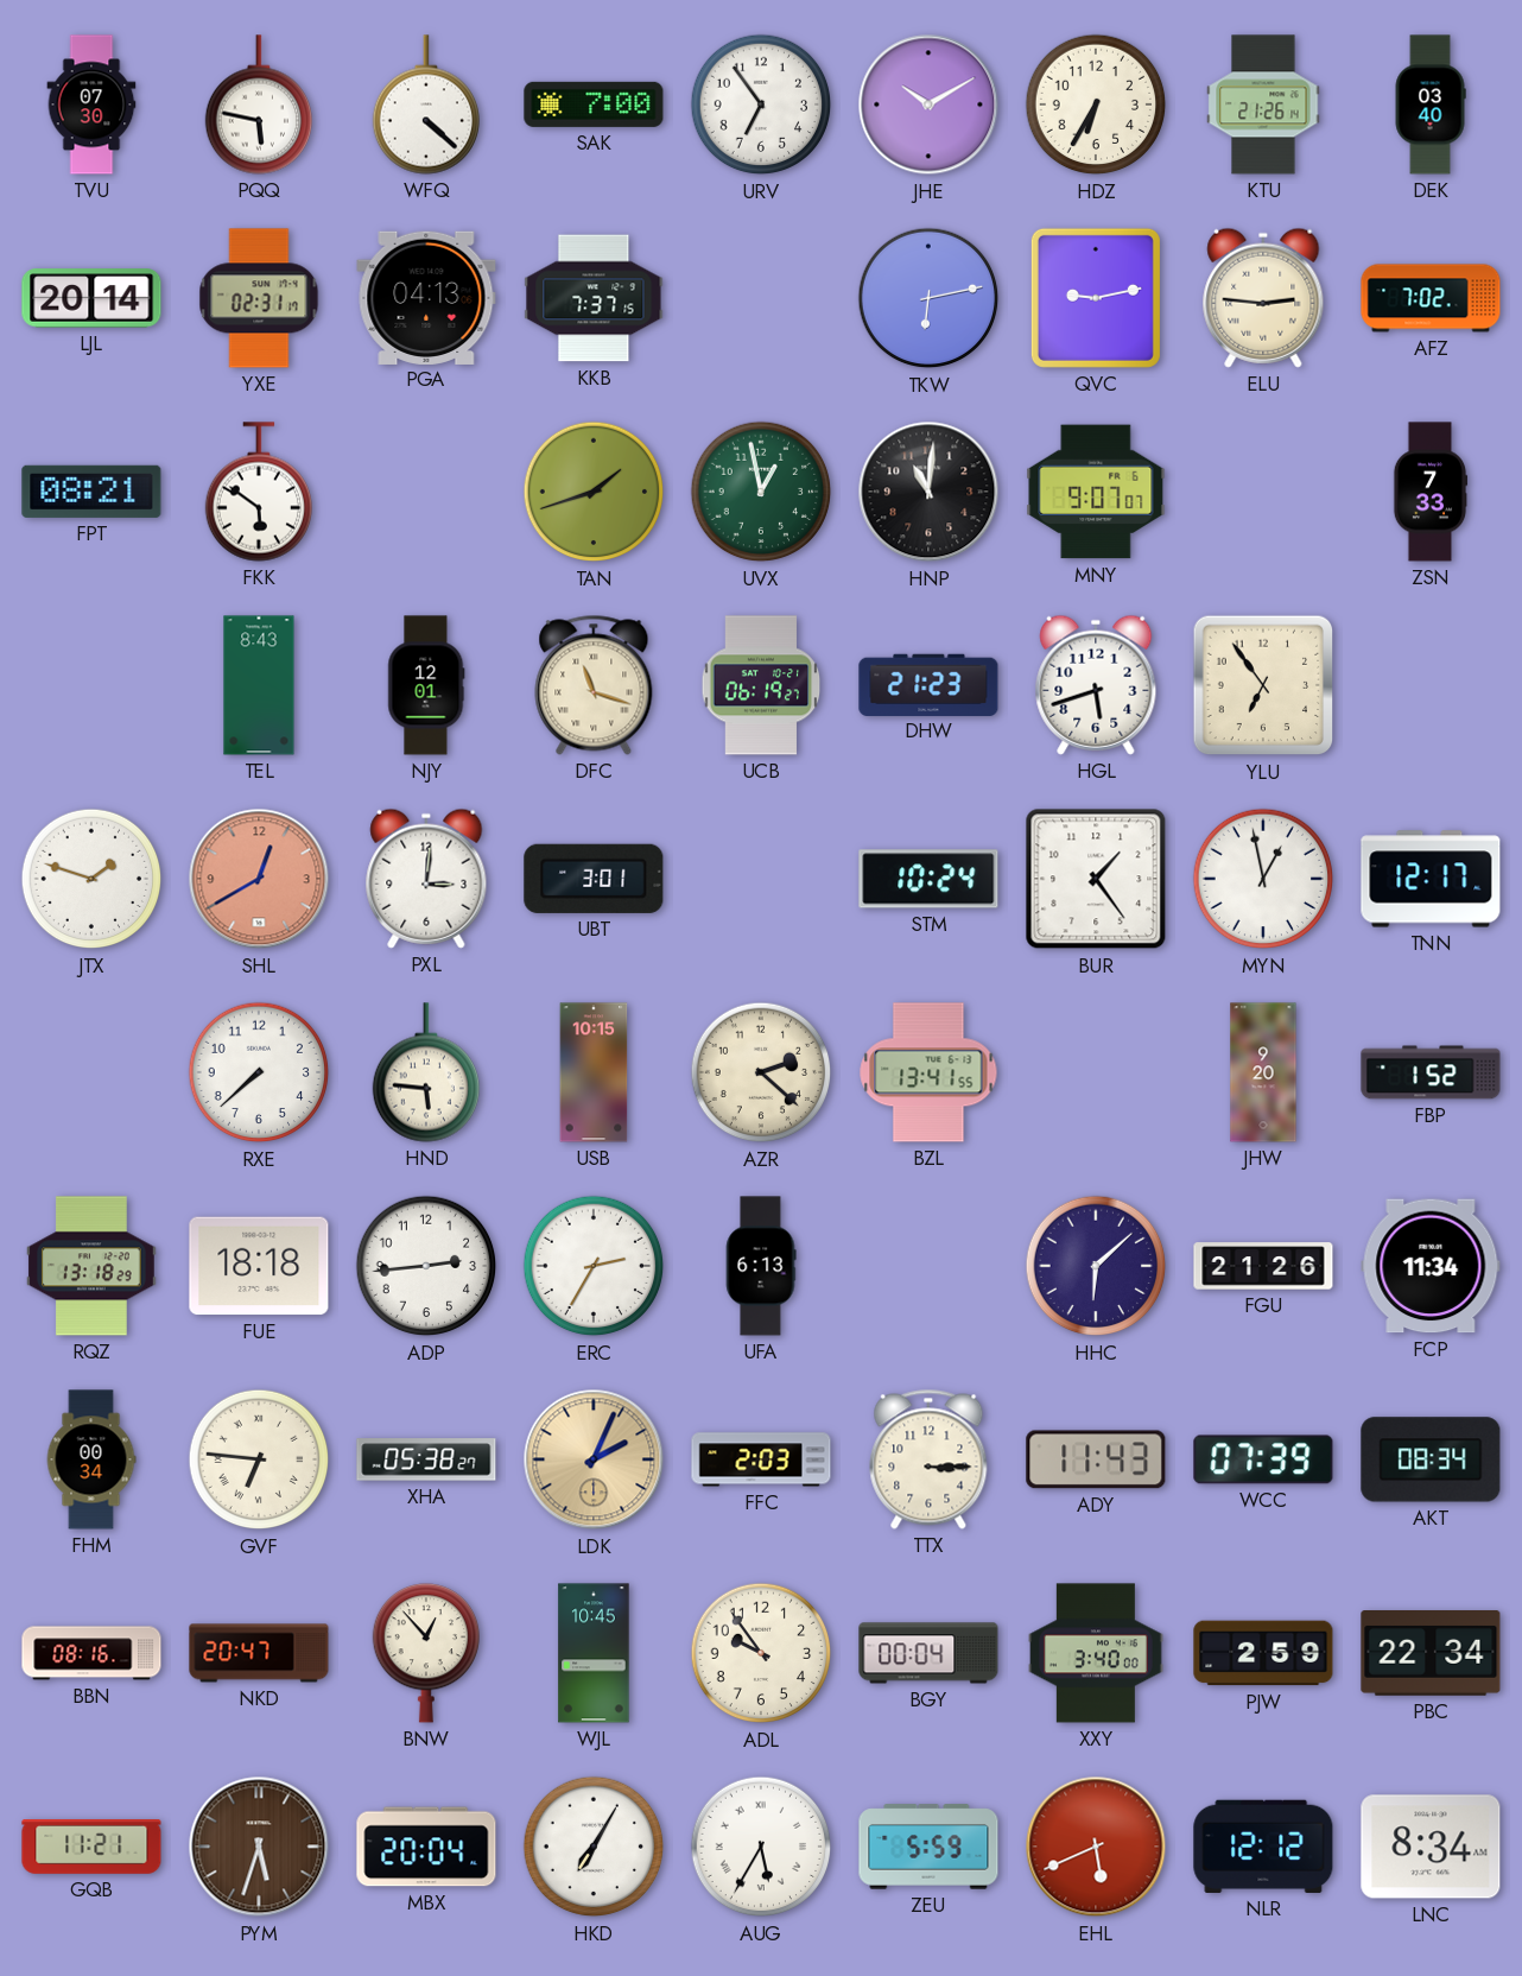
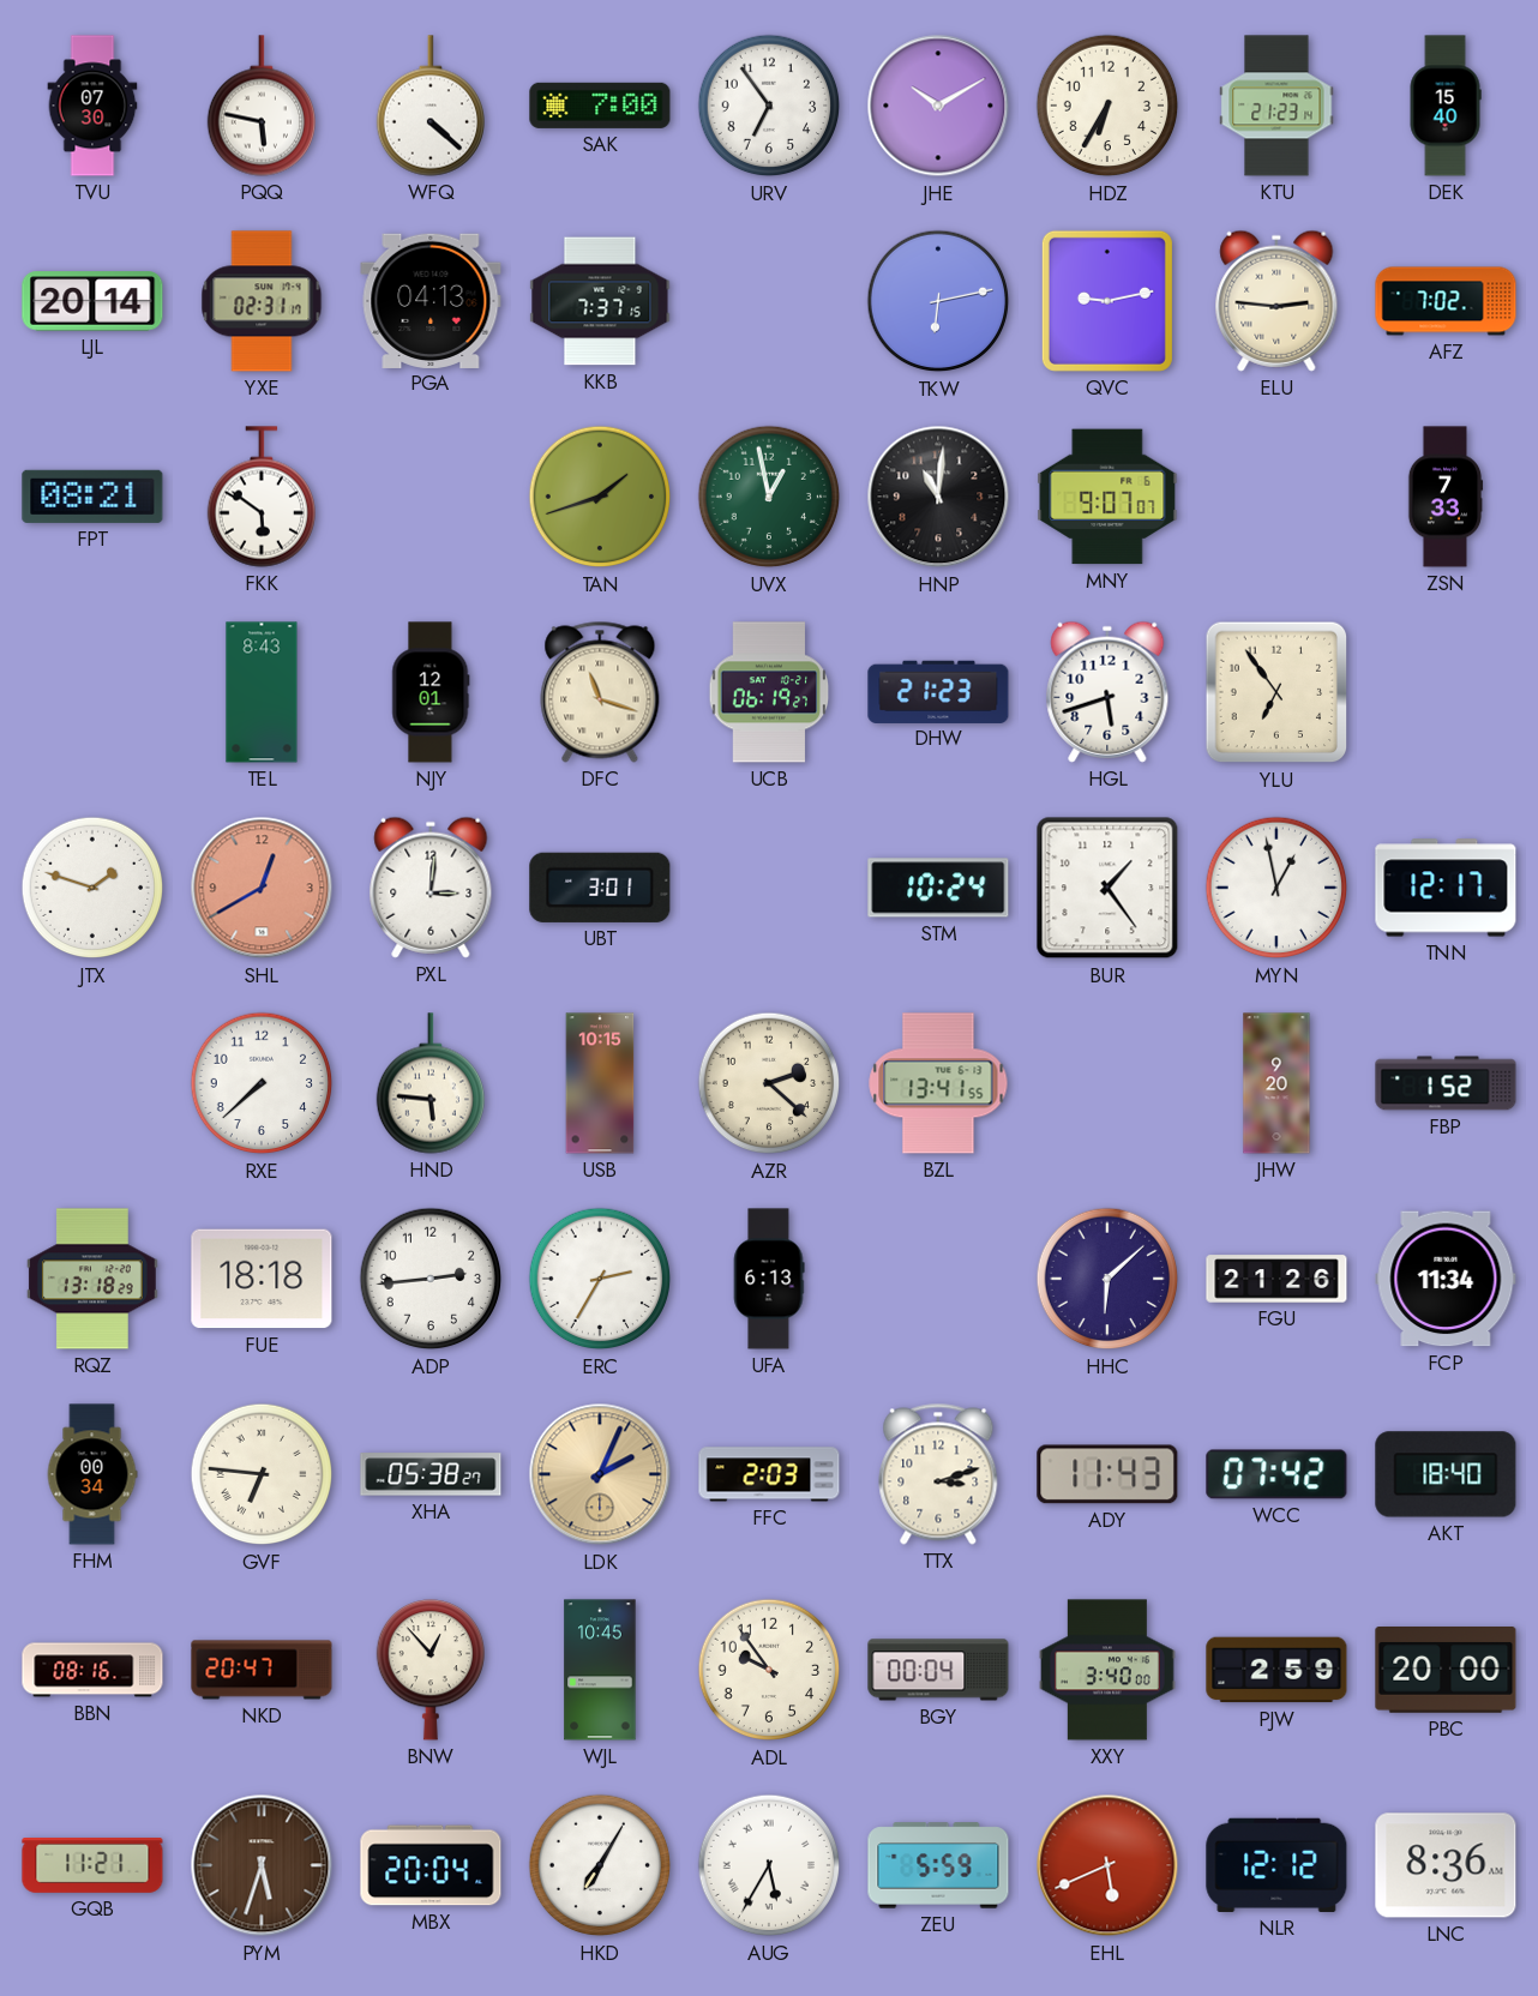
KTU: 21:26 -> 21:23
DEK: 03:40 -> 15:40
TTX: 3:15 -> 3:12
WCC: 07:39 -> 07:42
AKT: 08:34 -> 18:40
PBC: 22:34 -> 20:00
LNC: 8:34 -> 8:36
